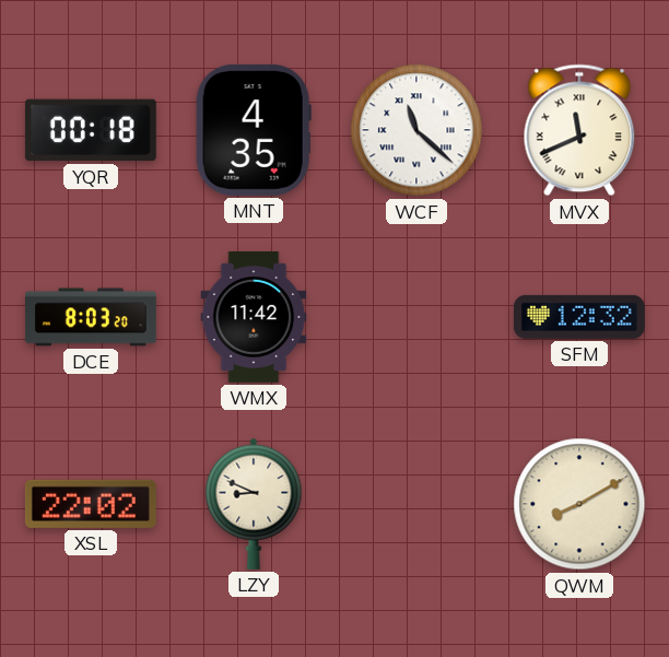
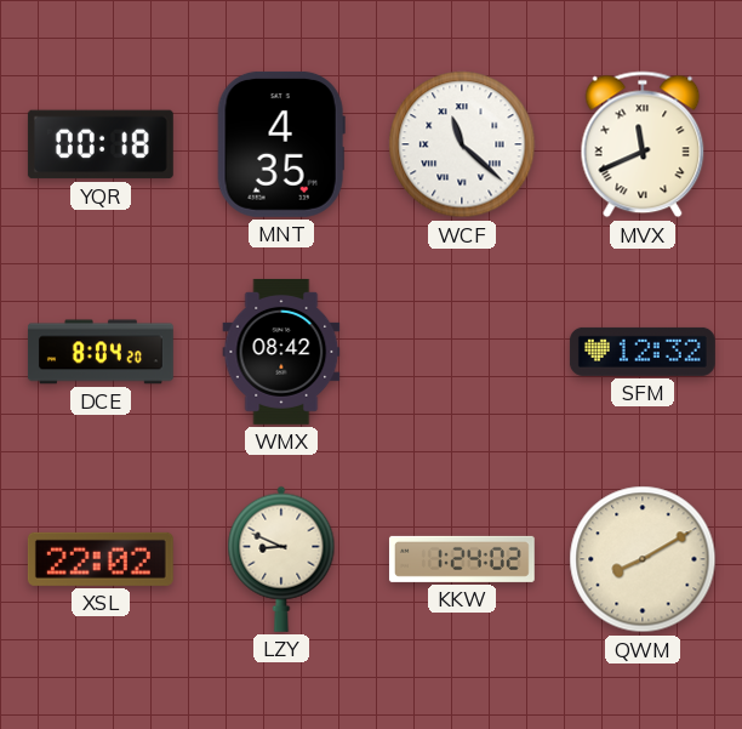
DCE: 8:03 -> 8:04
WMX: 11:42 -> 08:42
KKW: none -> 1:24
